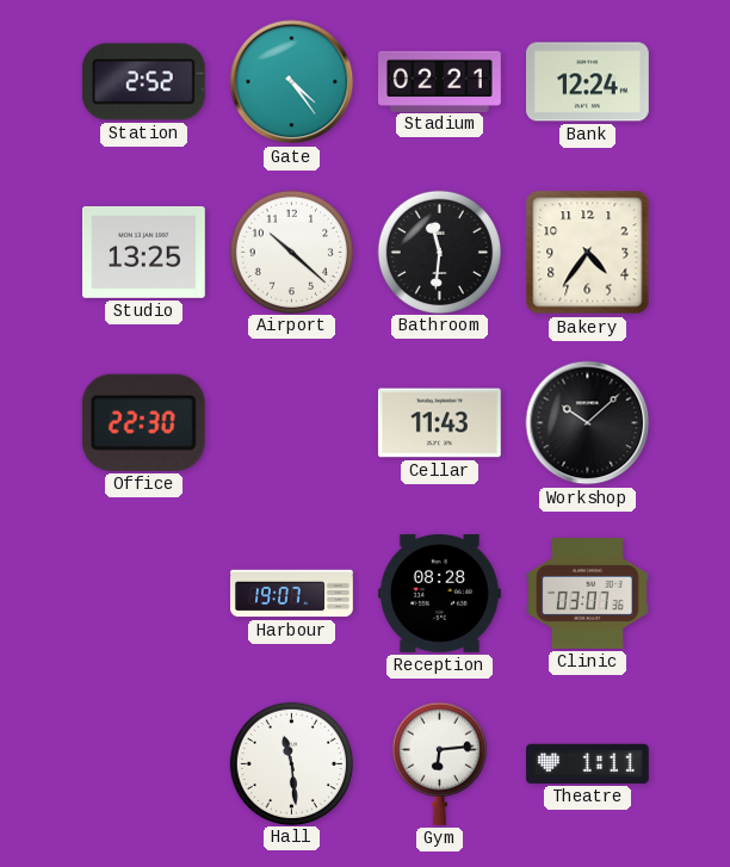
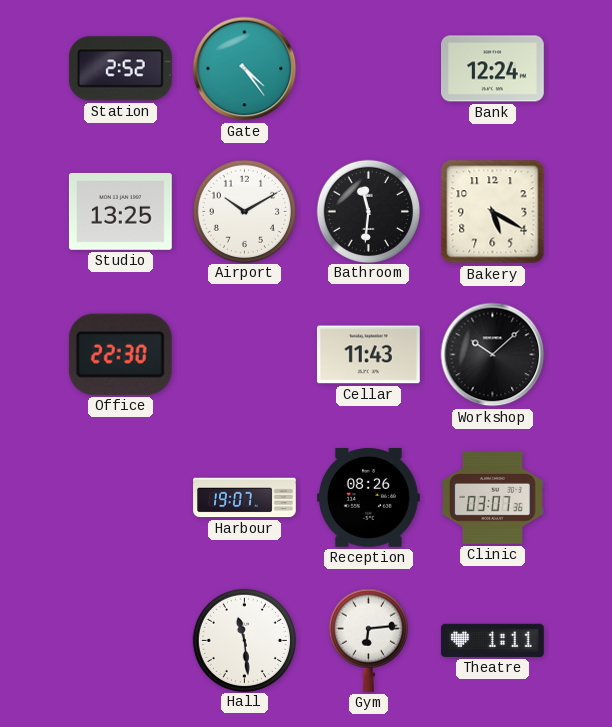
Stadium: 02:21 -> none
Airport: 10:22 -> 10:10
Bakery: 4:36 -> 5:20
Reception: 08:28 -> 08:26
